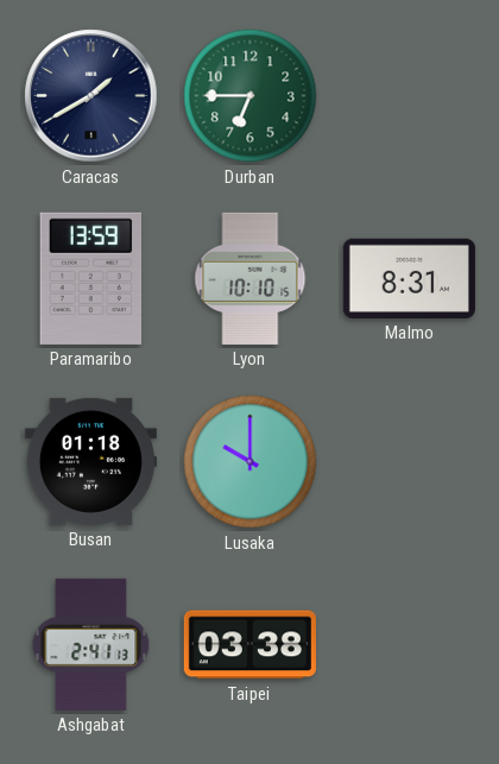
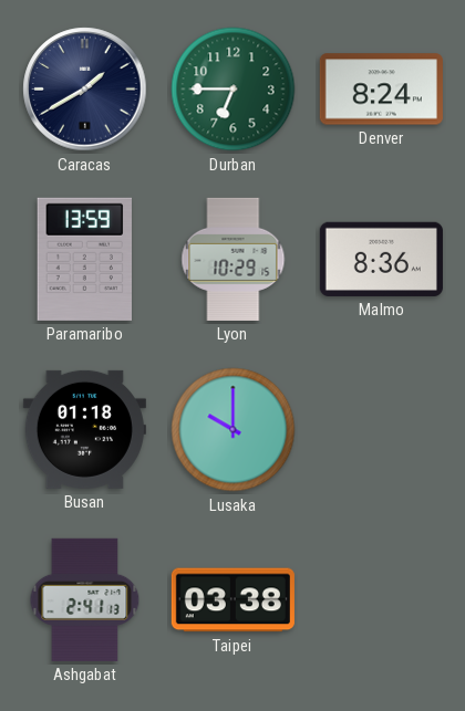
Denver: none -> 8:24
Lyon: 10:10 -> 10:29
Malmo: 8:31 -> 8:36
